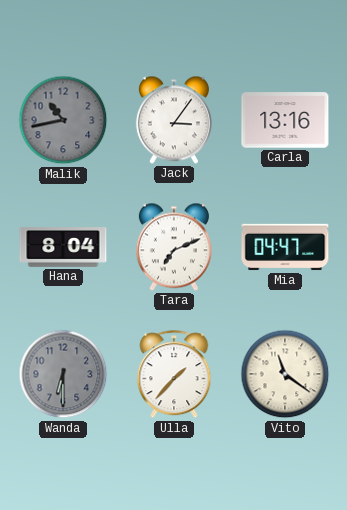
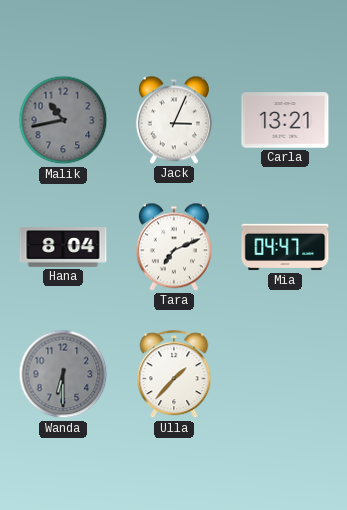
Jack: 3:06 -> 3:04
Carla: 13:16 -> 13:21
Vito: 11:21 -> none
